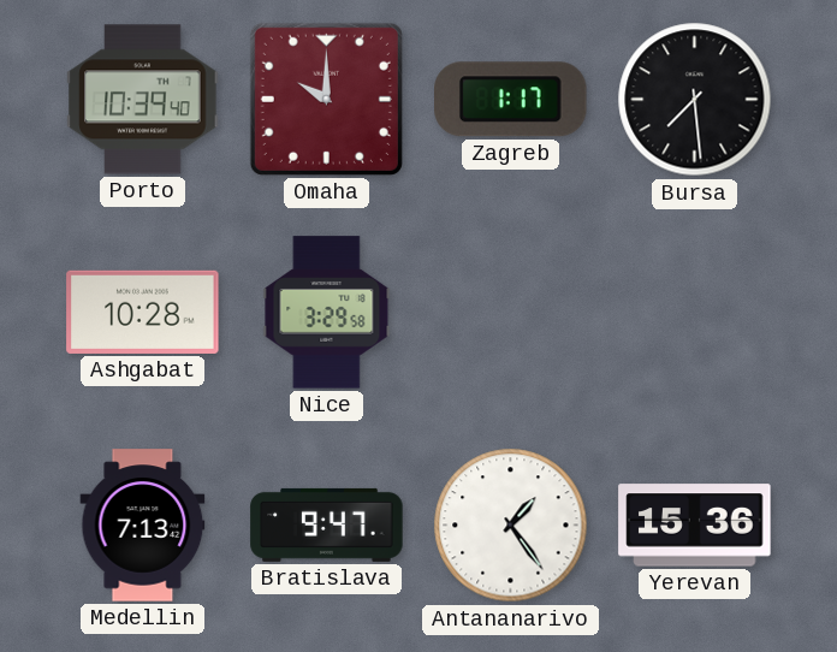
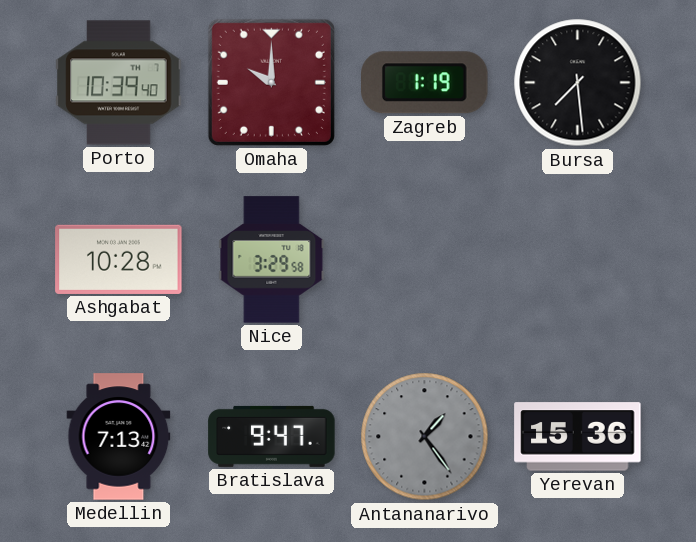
Zagreb: 1:17 -> 1:19
Antananarivo dial: white -> grey
